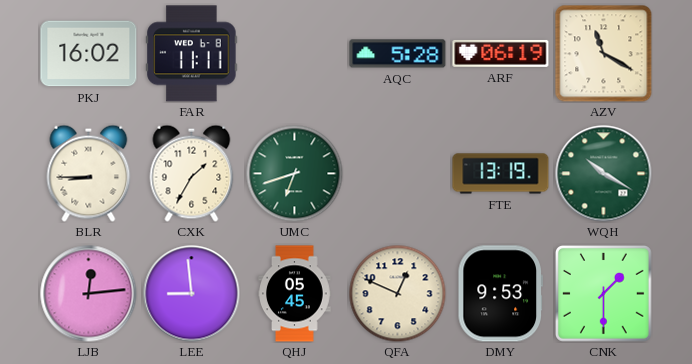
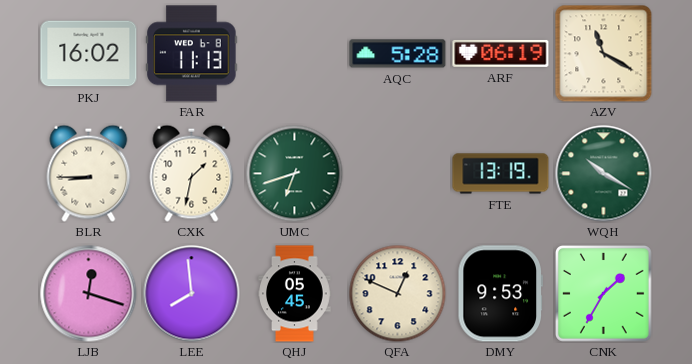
FAR: 11:11 -> 11:13
CXK: 1:35 -> 1:32
LJB: 12:14 -> 12:18
LEE: 8:59 -> 7:59
CNK: 1:30 -> 1:35
